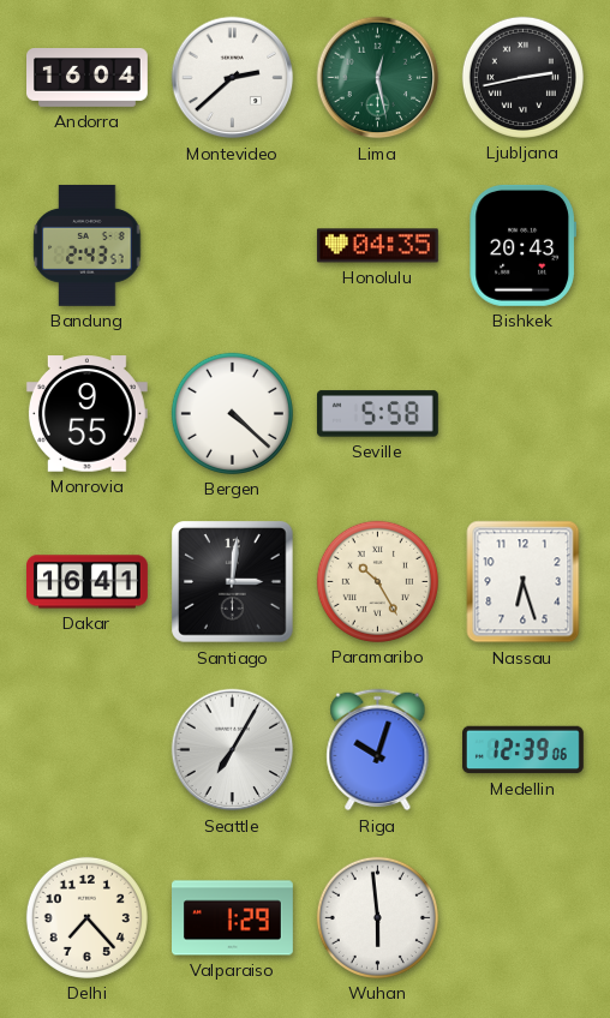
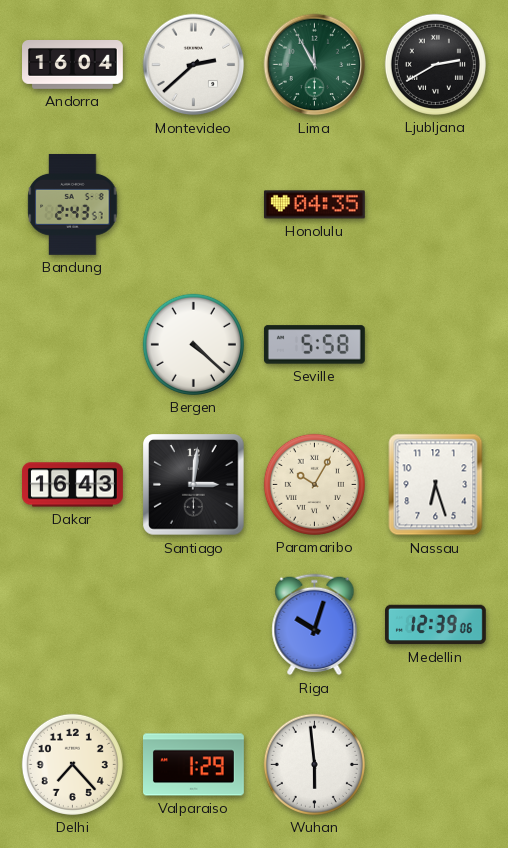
Lima: 12:28 -> 11:55
Ljubljana: 2:43 -> 2:40
Bishkek: 20:43 -> none
Monrovia: 9:55 -> none
Dakar: 16:41 -> 16:43
Paramaribo: 10:25 -> 10:05
Seattle: 7:05 -> none
